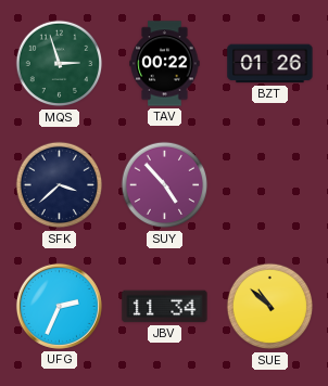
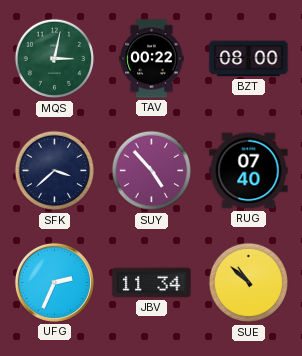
MQS: 2:57 -> 3:02
BZT: 01:26 -> 08:00
RUG: none -> 07:40
